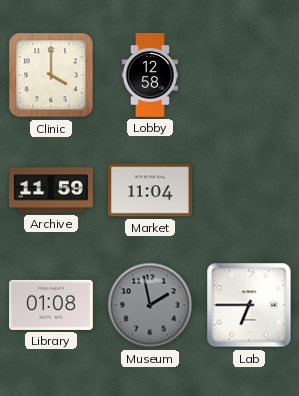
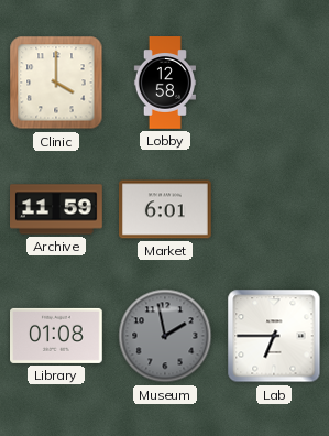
Market: 11:04 -> 6:01
